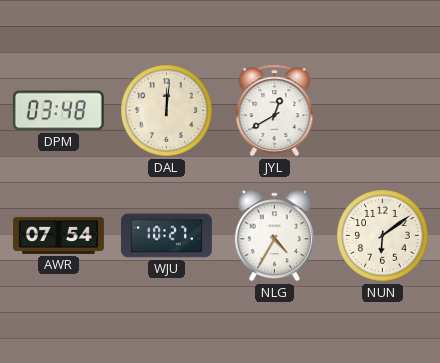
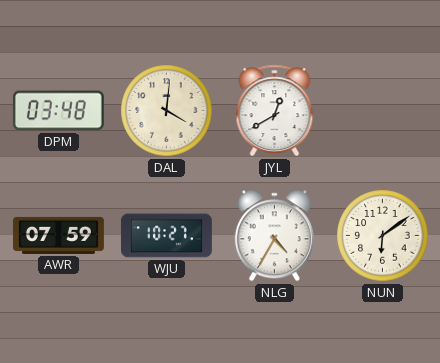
DAL: 12:01 -> 4:01
AWR: 07:54 -> 07:59
